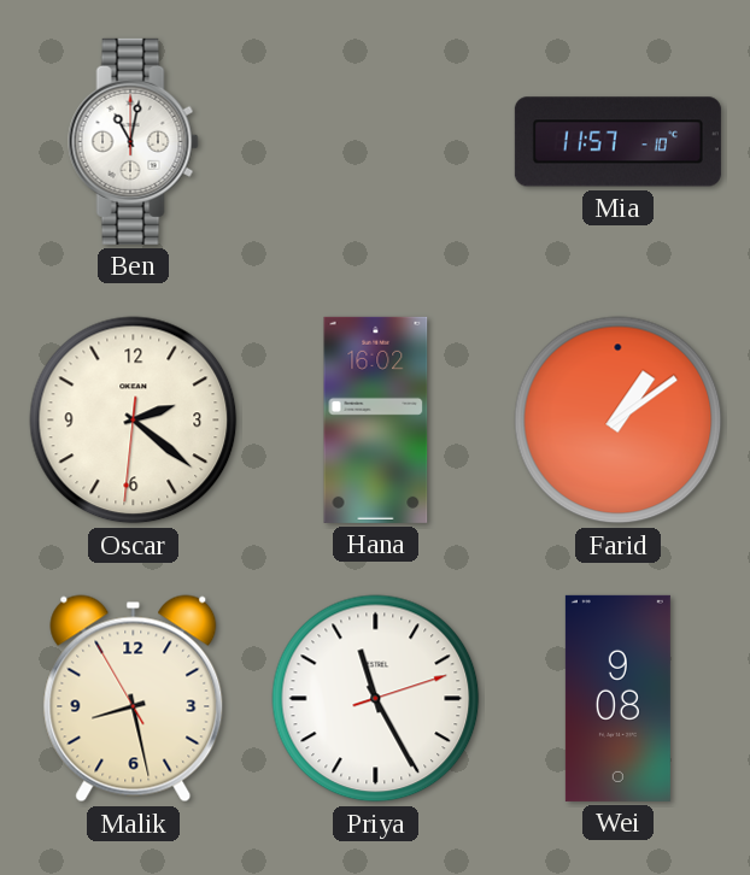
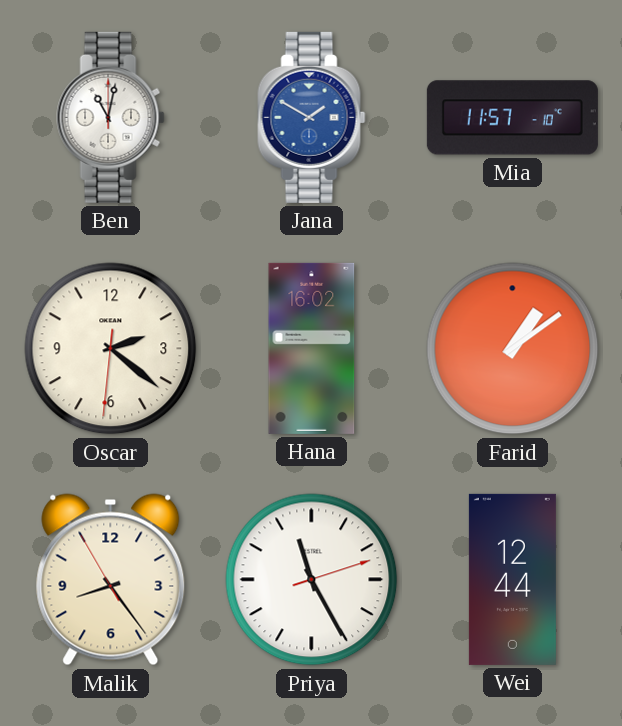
Jana: none -> 1:50
Malik: 8:27 -> 8:23
Wei: 9:08 -> 12:44
